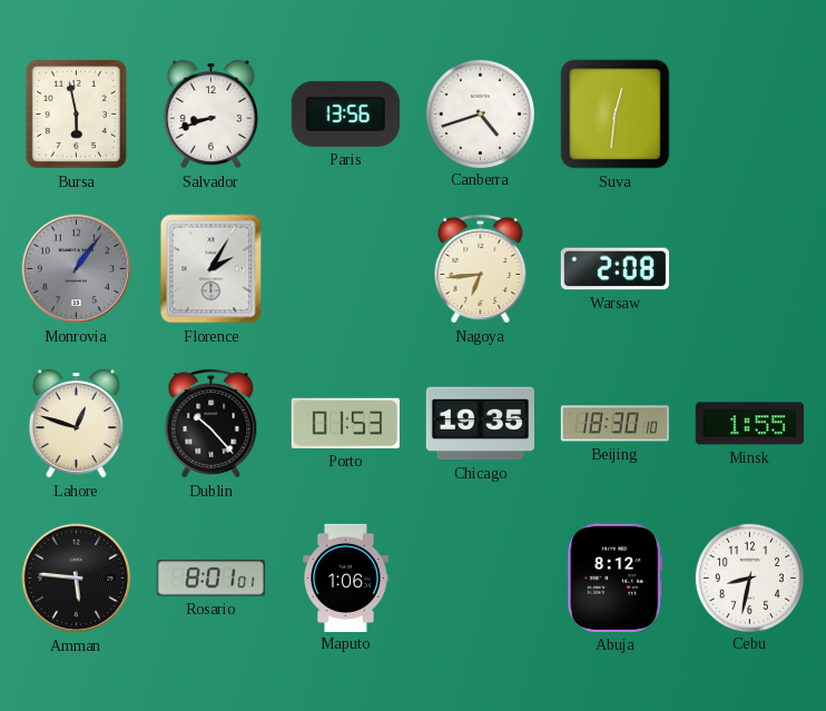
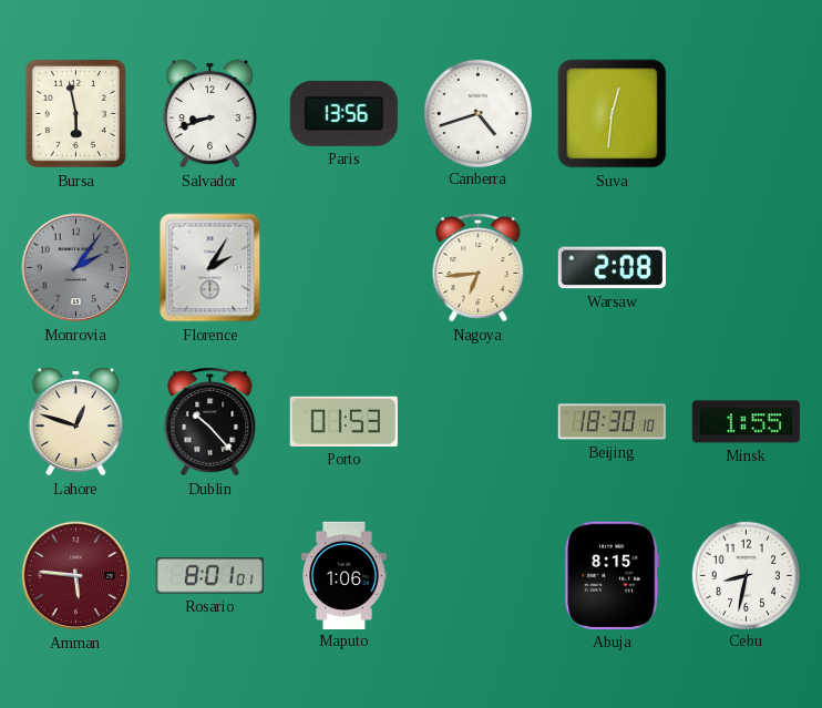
Monrovia: 1:06 -> 2:06
Chicago: 19:35 -> none
Amman dial: black -> burgundy
Abuja: 8:12 -> 8:15
